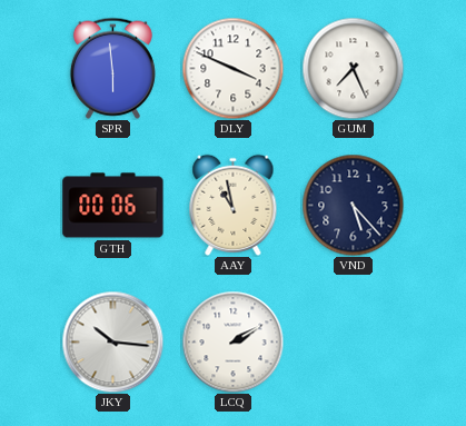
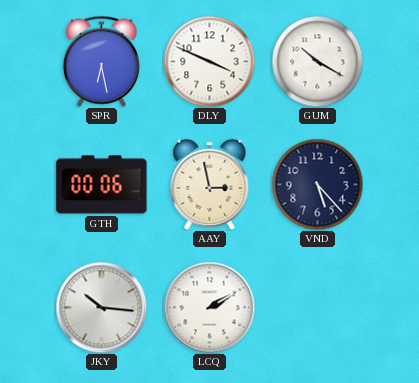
SPR: 5:59 -> 6:28
GUM: 7:26 -> 10:20
AAY: 10:58 -> 2:58
